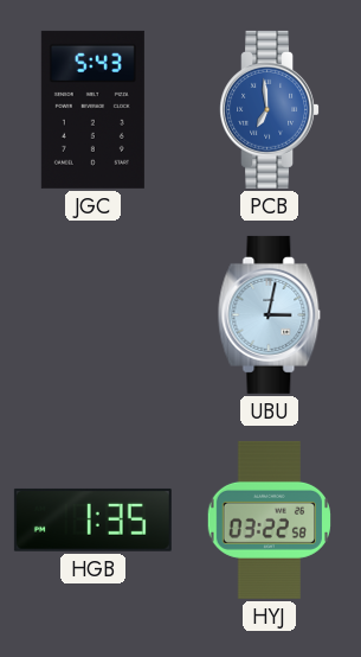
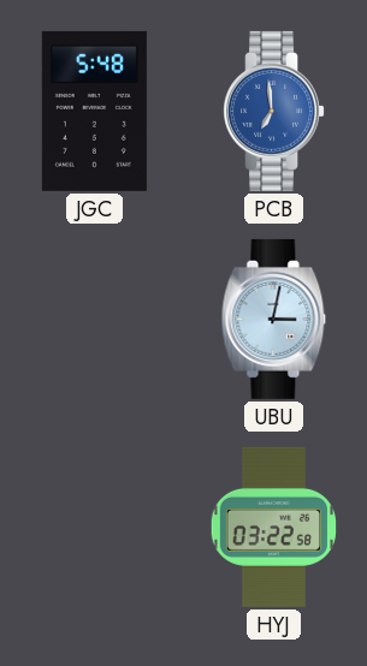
JGC: 5:43 -> 5:48
HGB: 1:35 -> none
